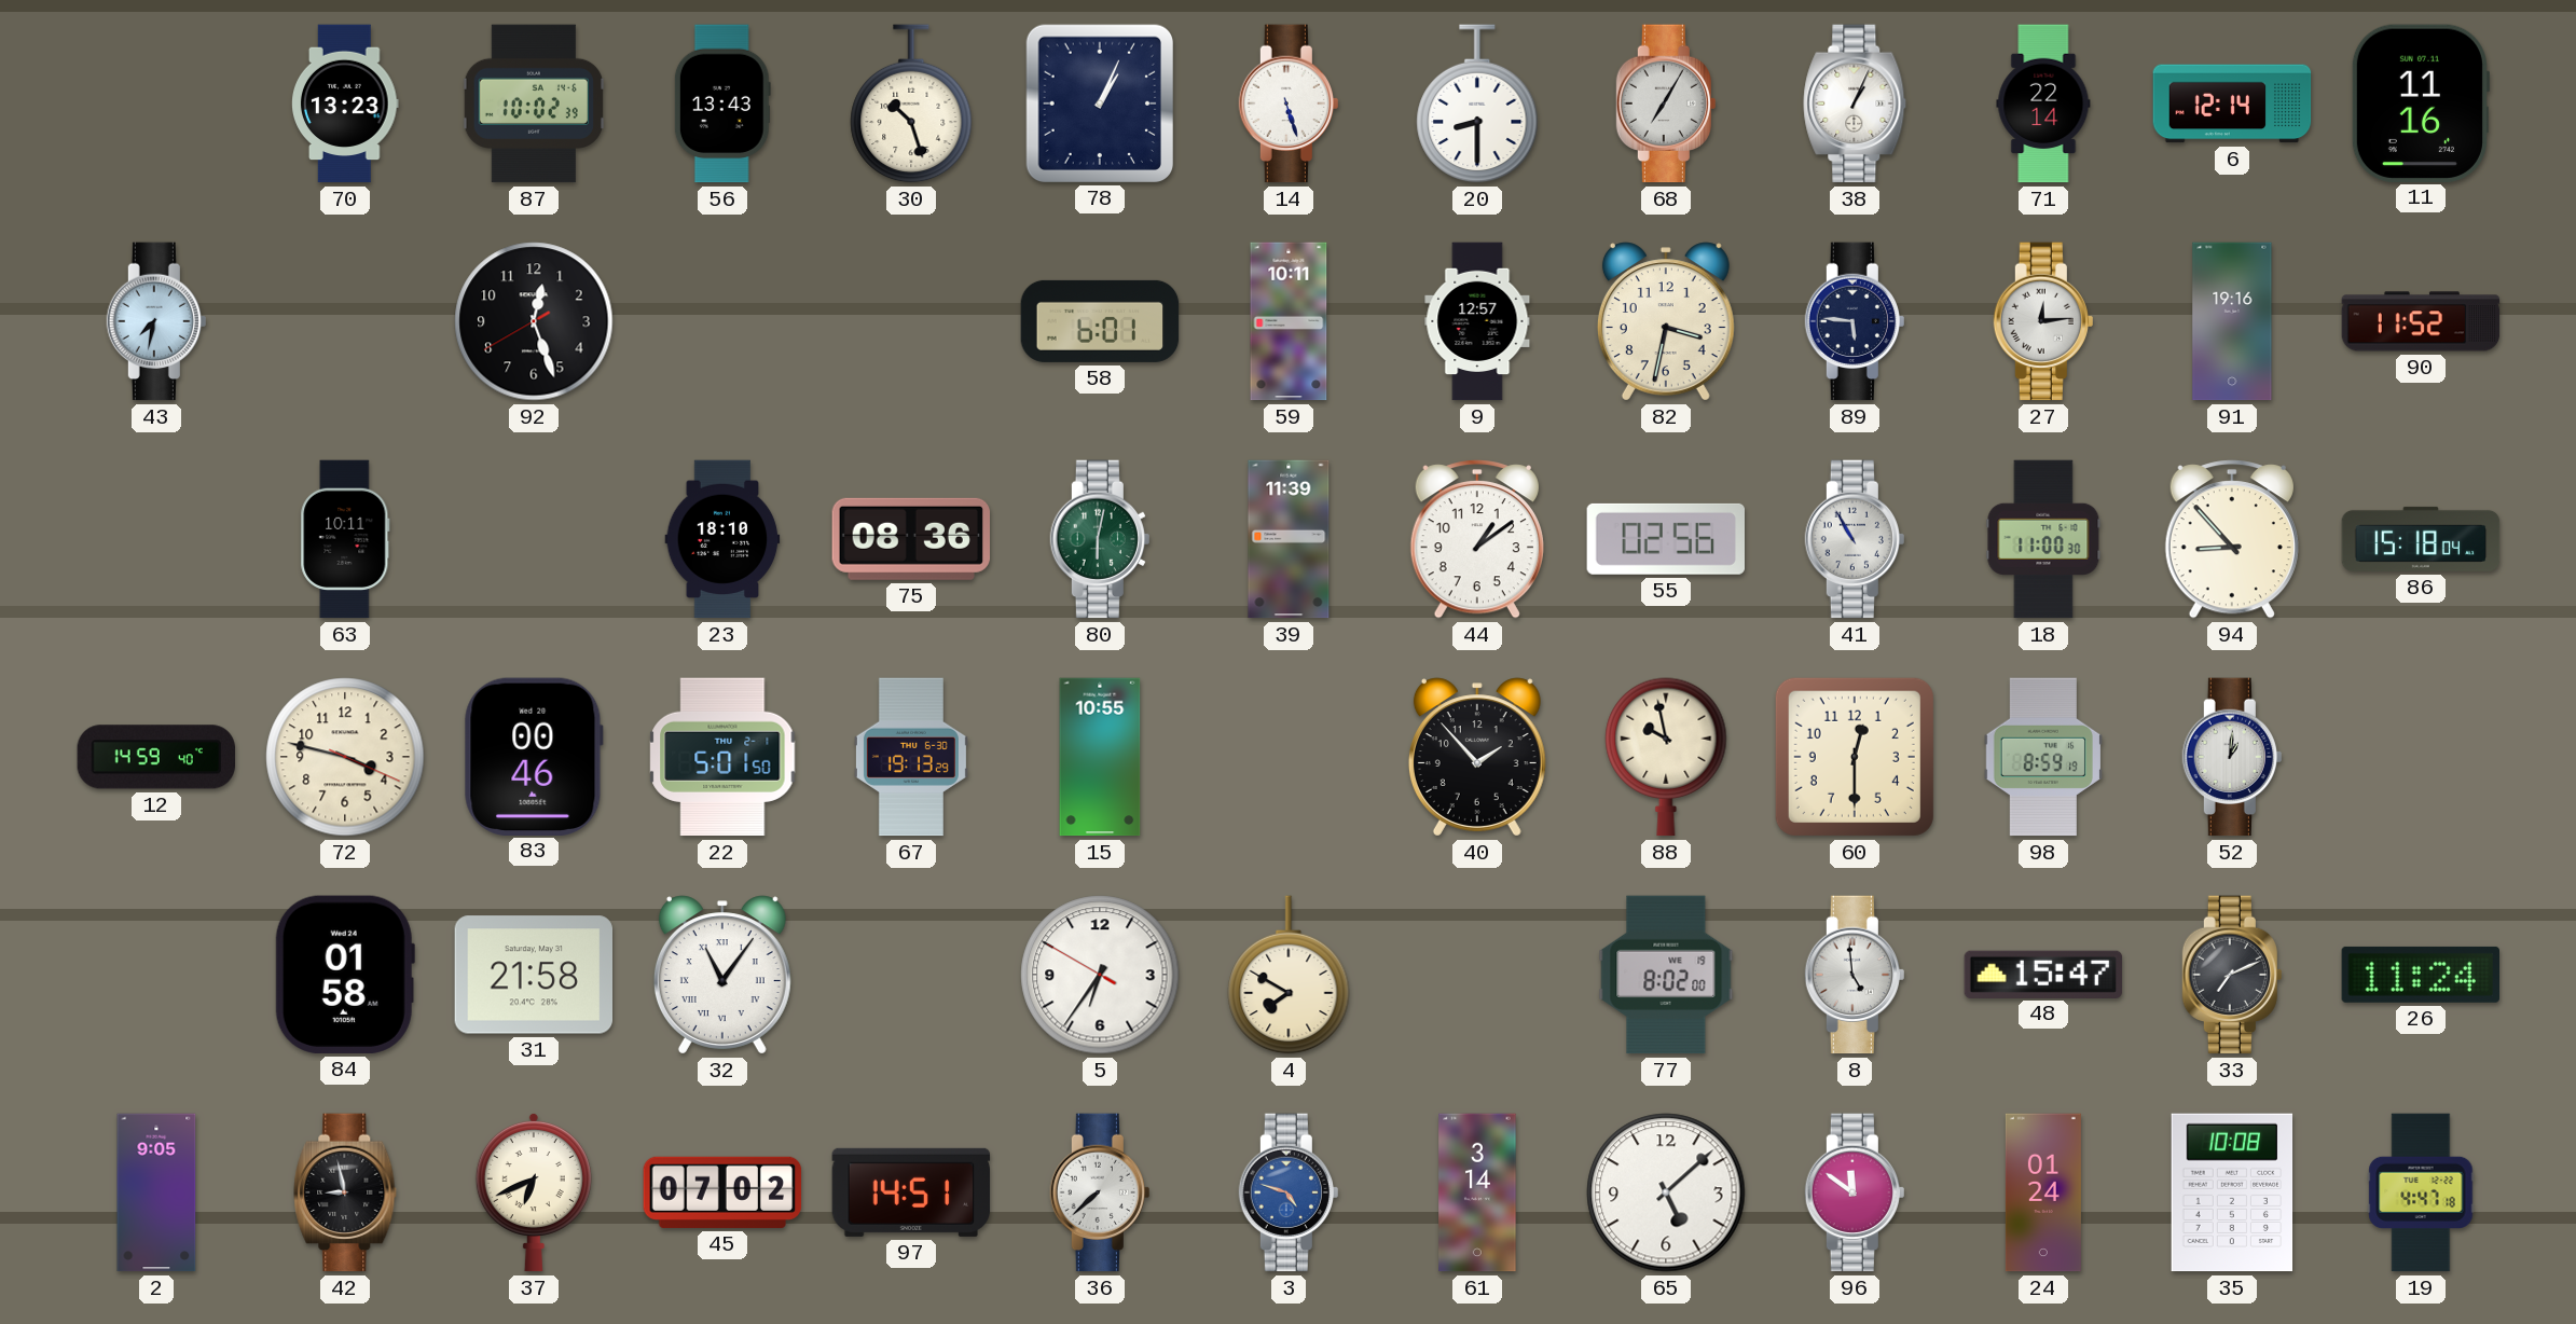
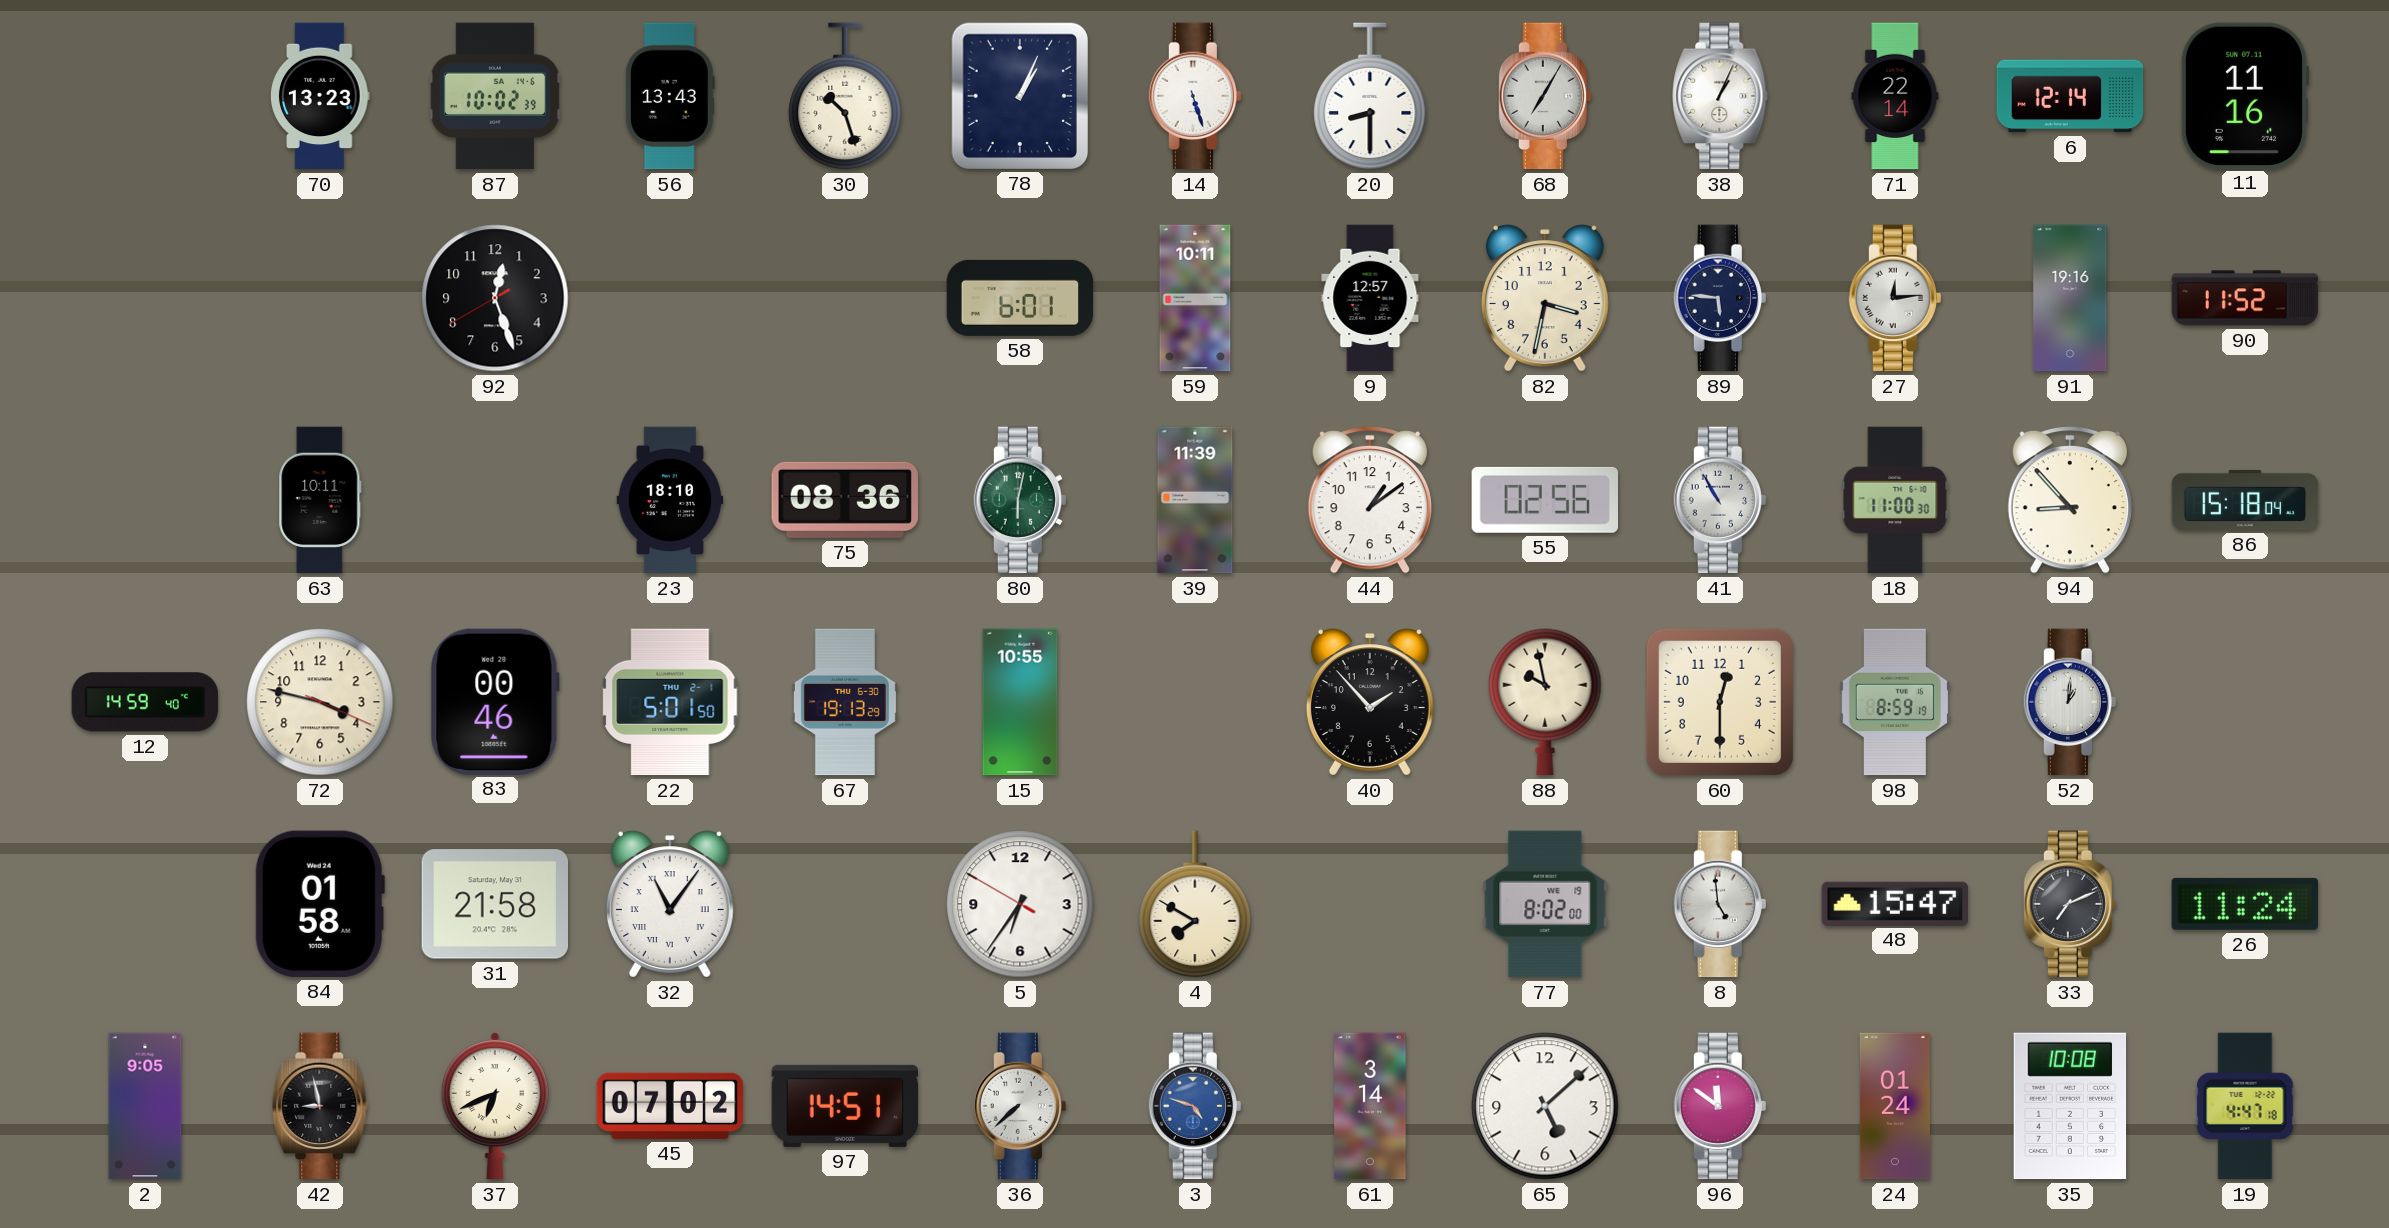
43: 7:32 -> none
